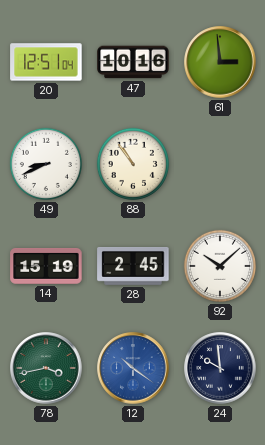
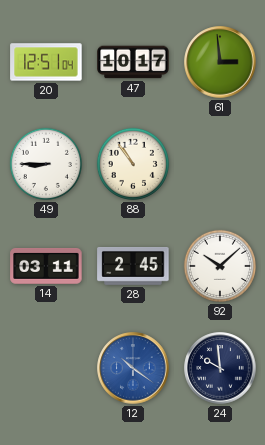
47: 10:16 -> 10:17
49: 8:41 -> 8:45
14: 15:19 -> 03:11
78: 3:43 -> none
